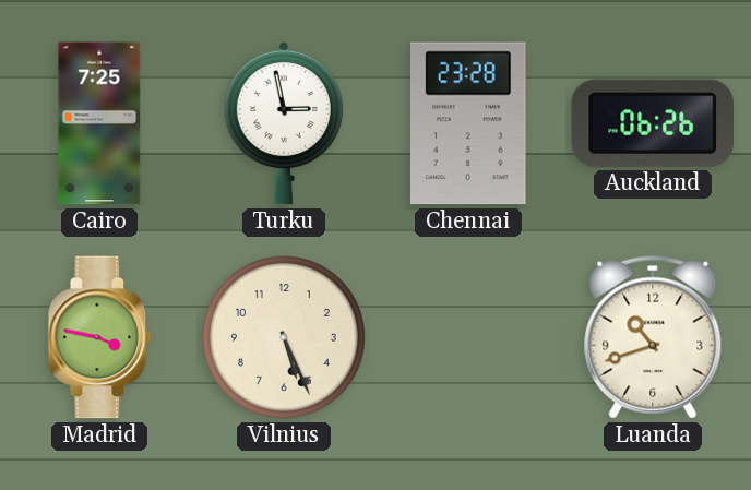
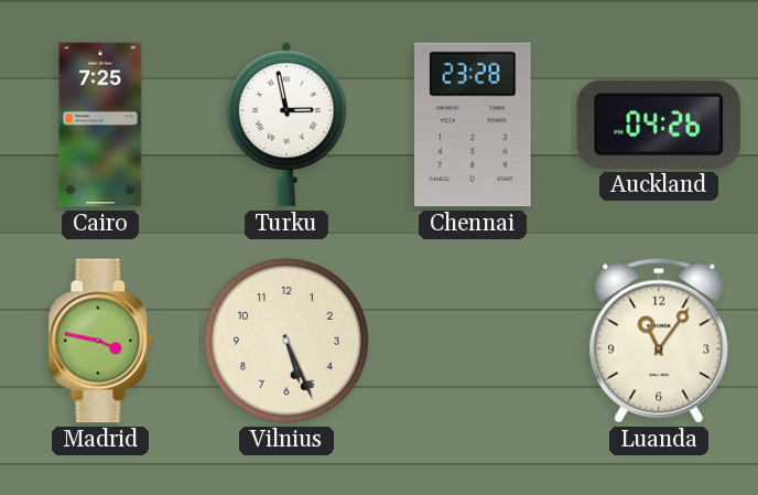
Auckland: 06:26 -> 04:26
Luanda: 10:42 -> 11:06
